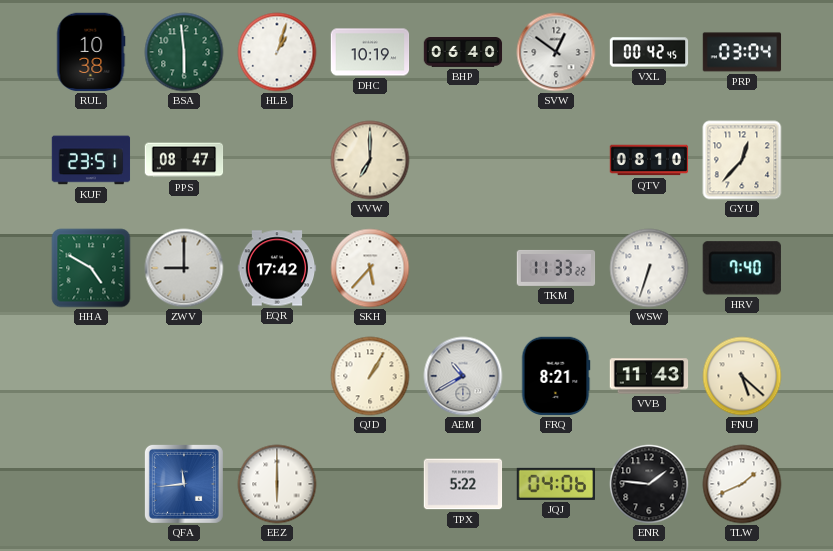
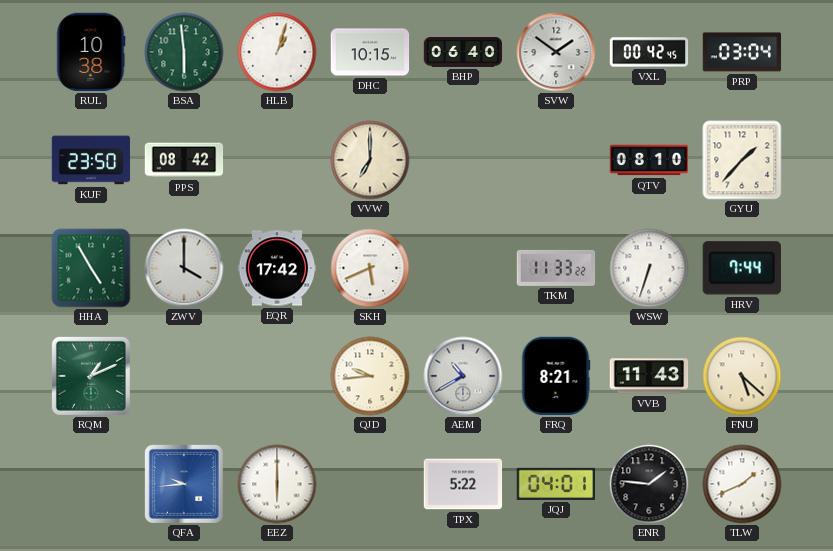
DHC: 10:19 -> 10:15
SVW: 12:51 -> 1:51
KUF: 23:51 -> 23:50
PPS: 08:47 -> 08:42
GYU: 12:37 -> 1:37
HHA: 4:50 -> 4:55
ZWV: 9:00 -> 4:00
SKH: 5:37 -> 5:41
HRV: 7:40 -> 7:44
RQM: none -> 1:11
QJD: 1:05 -> 9:44
QFA: 11:44 -> 9:44
JQJ: 04:06 -> 04:01
